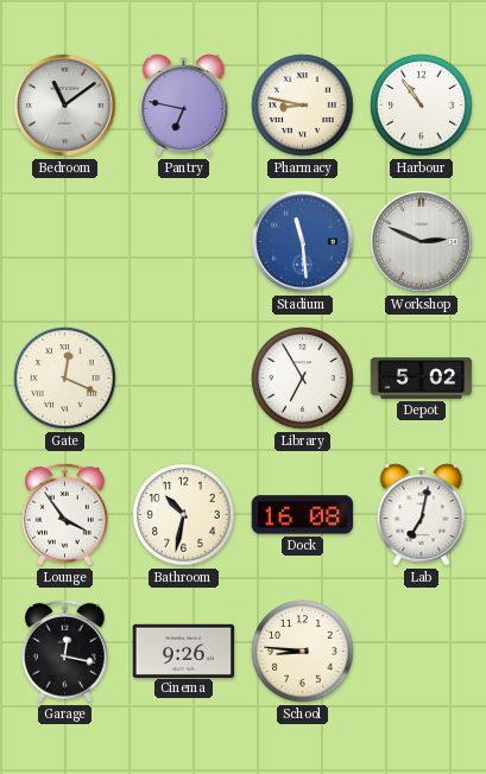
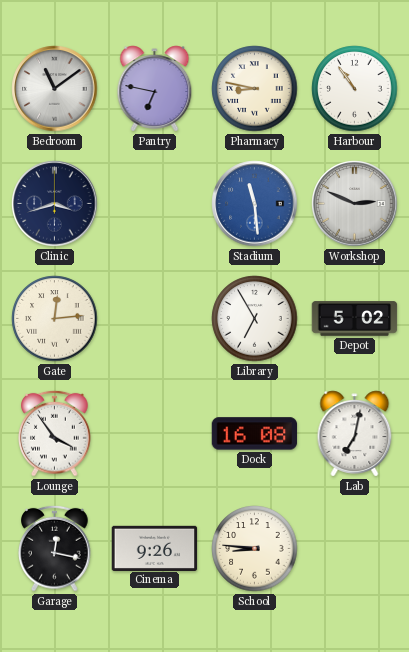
Clinic: none -> 3:42
Gate: 12:19 -> 12:14
Bathroom: 10:32 -> none
